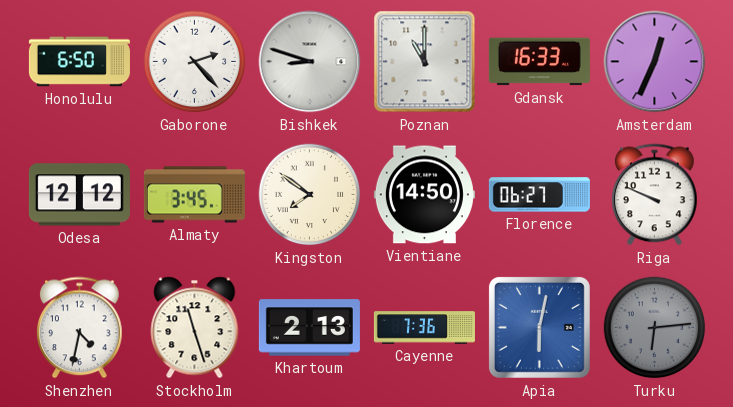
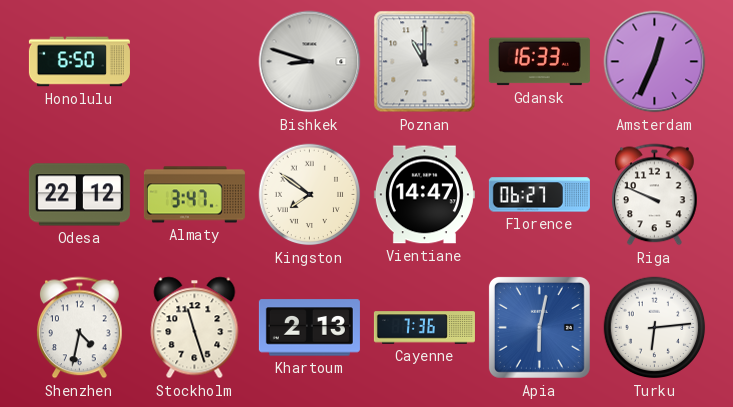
Gaborone: 2:23 -> none
Odesa: 12:12 -> 22:12
Almaty: 3:45 -> 3:47
Vientiane: 14:50 -> 14:47
Turku dial: grey -> white
